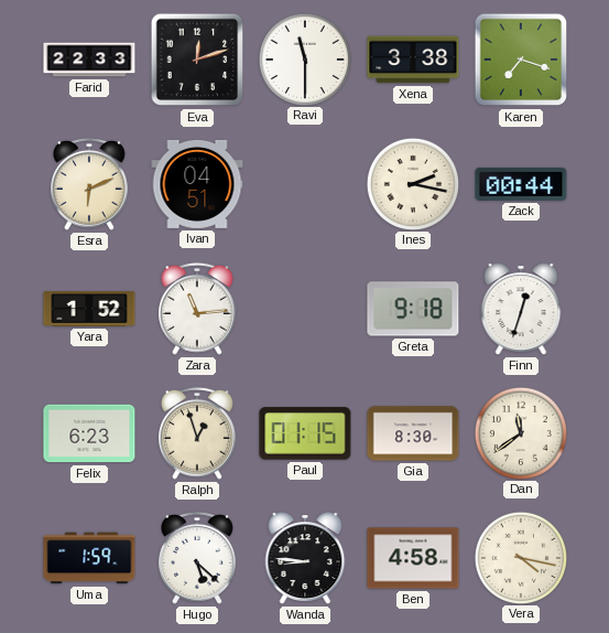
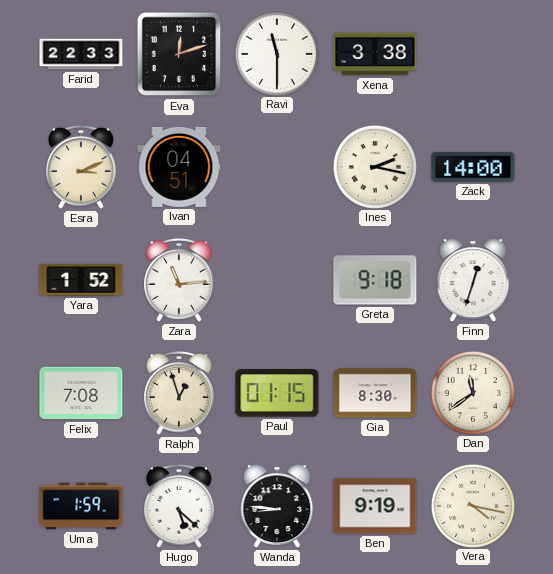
Karen: 7:18 -> none
Esra: 6:11 -> 3:11
Zack: 00:44 -> 14:00
Felix: 6:23 -> 7:08
Ben: 4:58 -> 9:19
